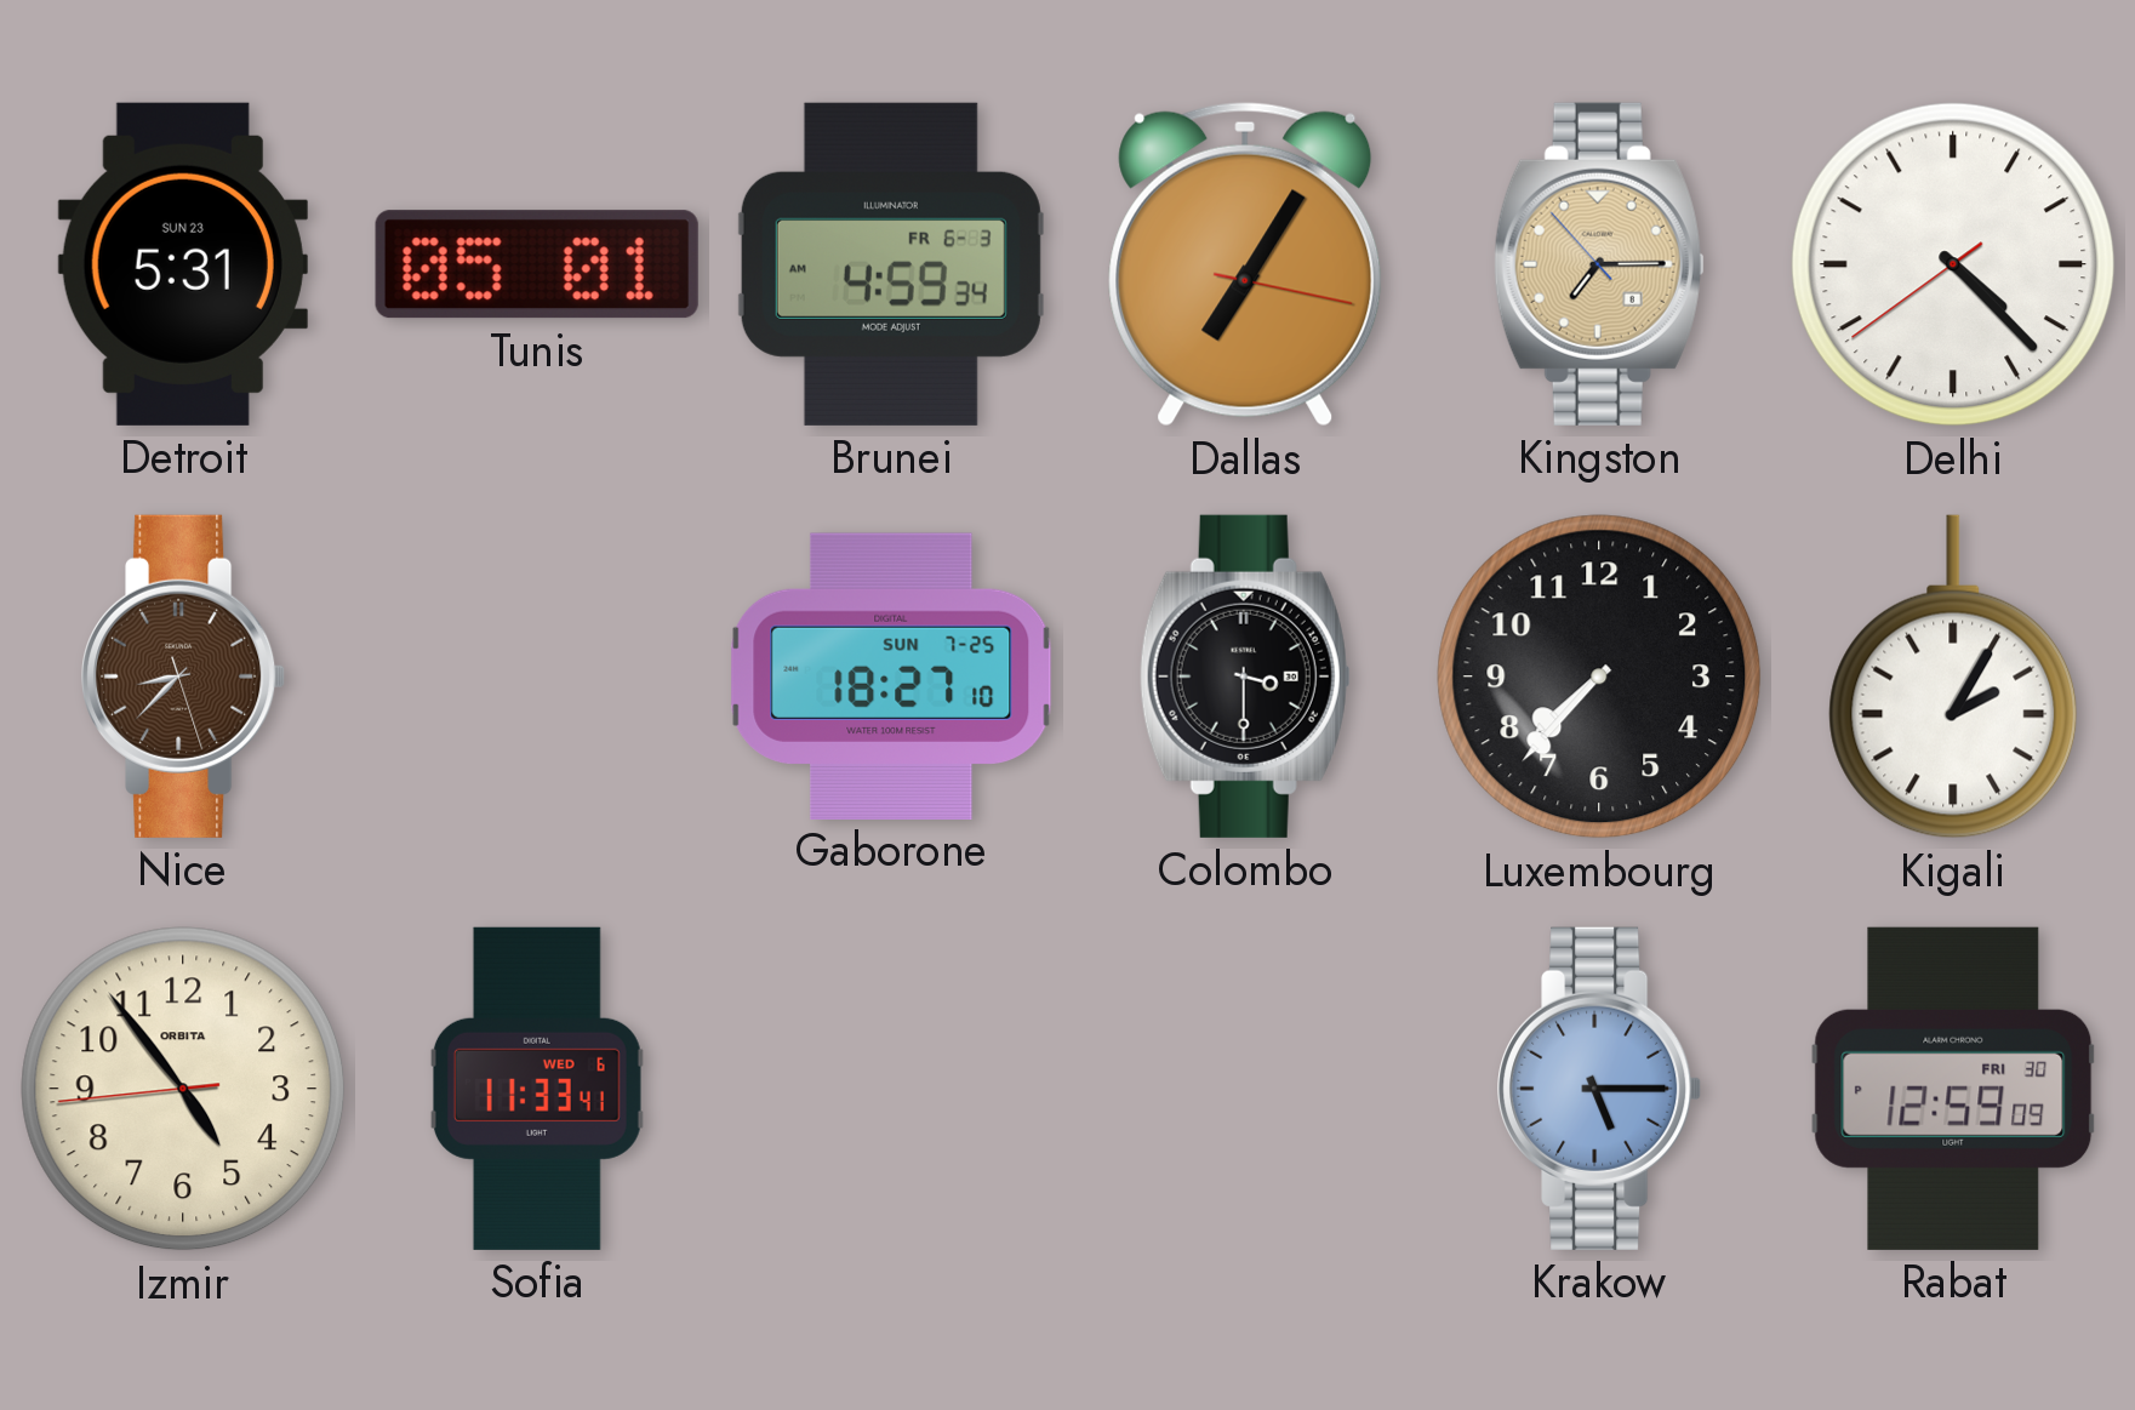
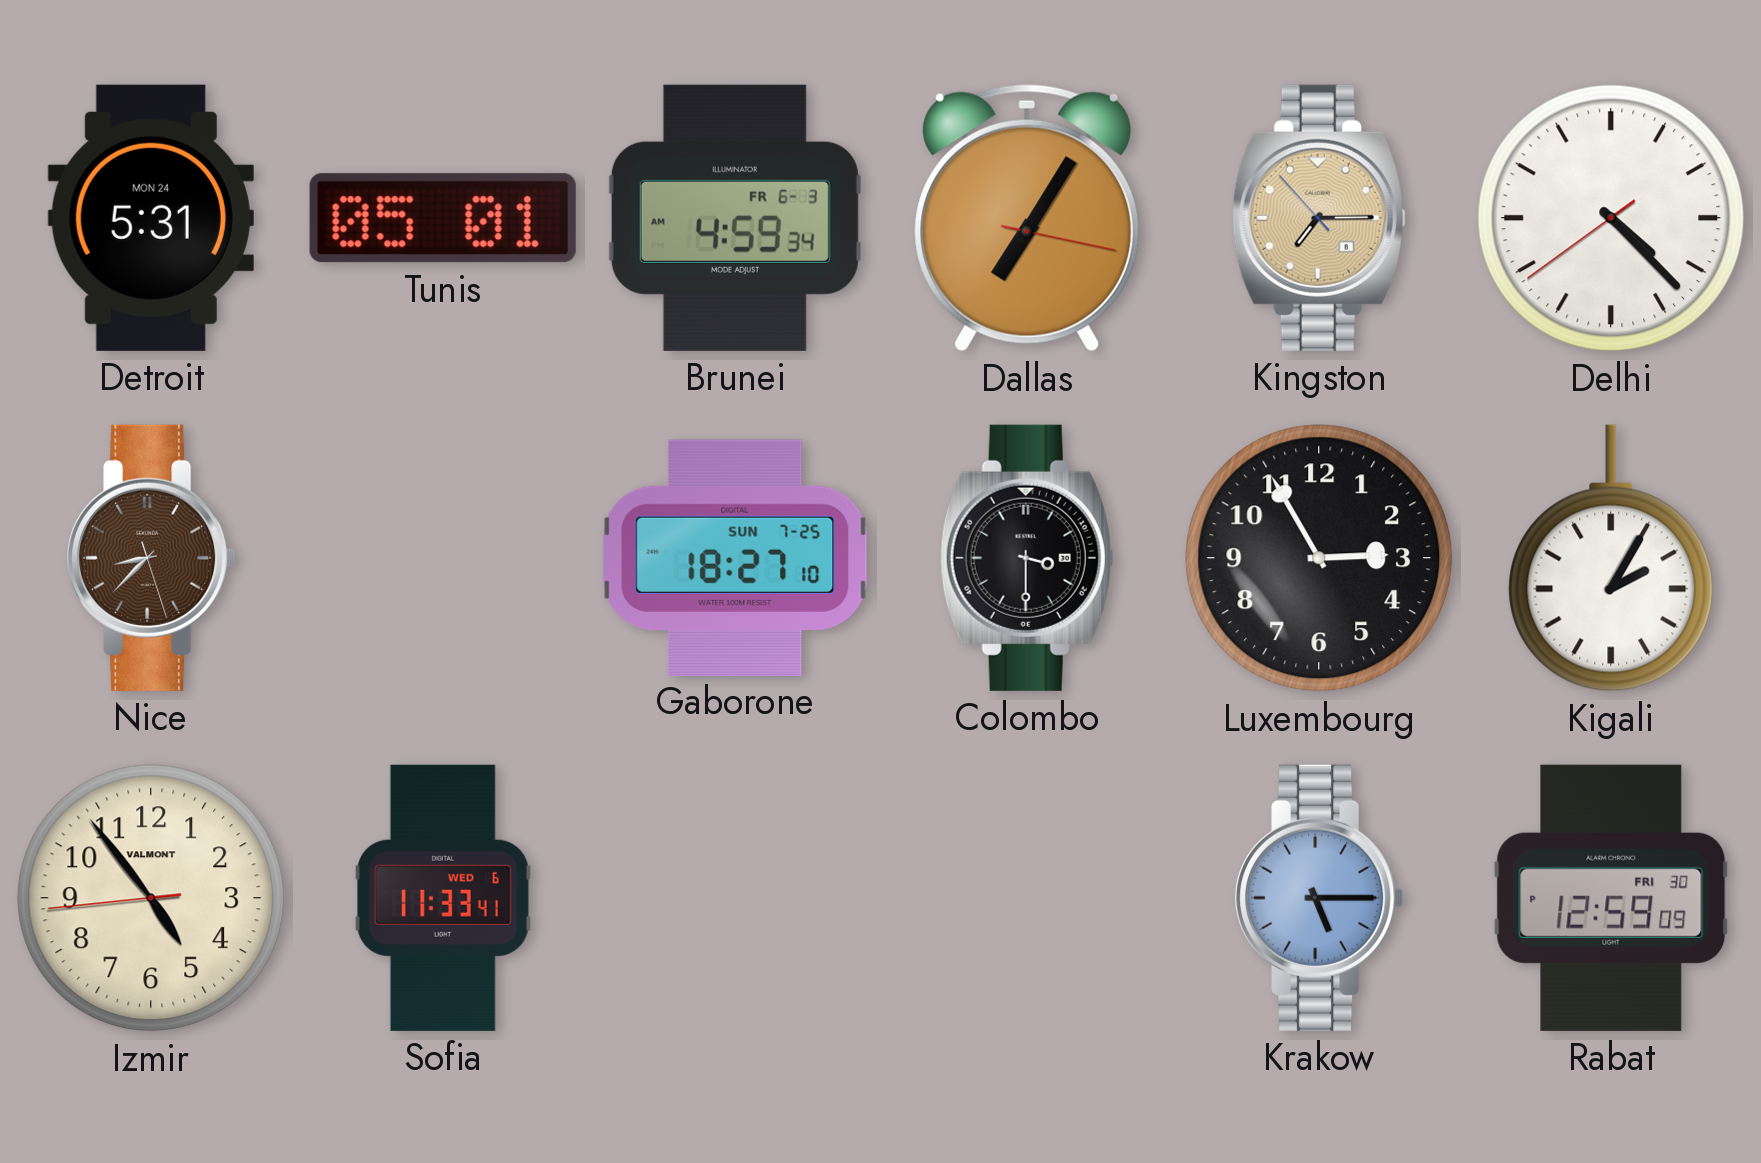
Detroit date: SUN 23 -> MON 24
Luxembourg: 7:37 -> 2:55
Izmir brand: ORBITA -> VALMONT
